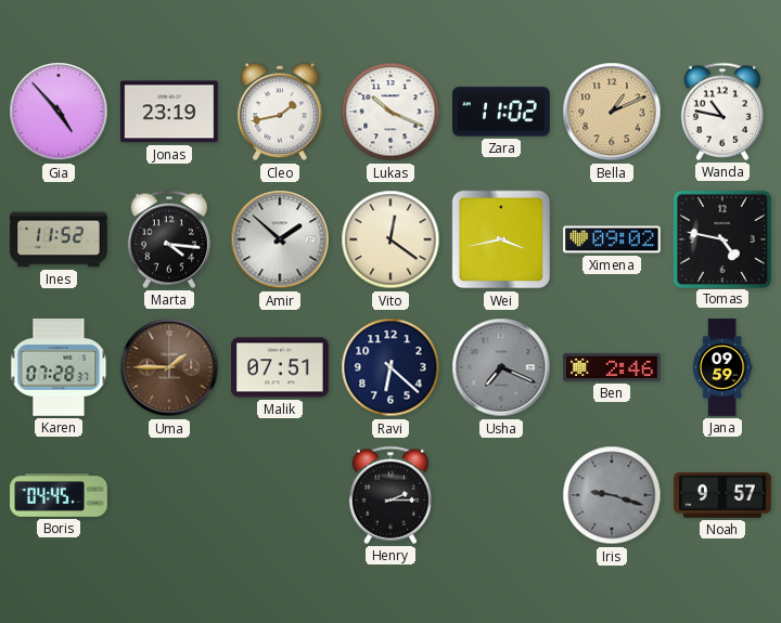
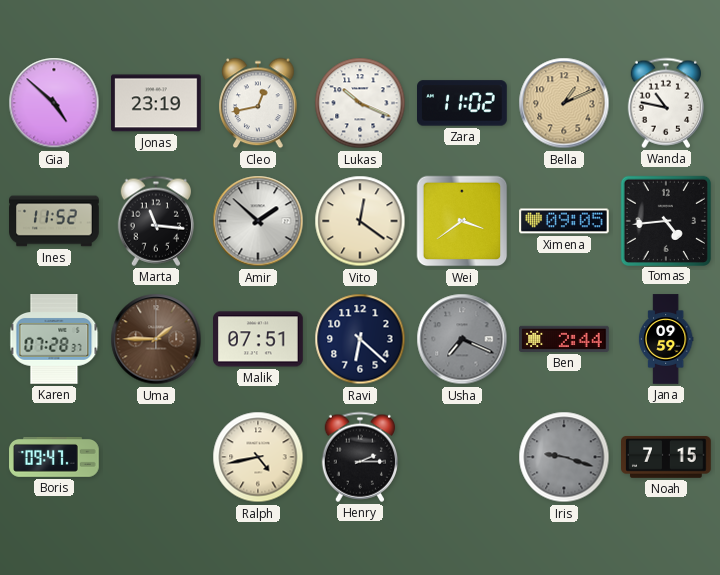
Gia: 4:53 -> 4:52
Cleo: 1:43 -> 12:43
Marta: 4:16 -> 11:16
Wei: 3:43 -> 3:39
Ximena: 09:02 -> 09:05
Tomas: 4:47 -> 4:44
Ben: 2:46 -> 2:44
Boris: 04:45 -> 09:47
Ralph: none -> 4:43
Noah: 9:57 -> 7:15
